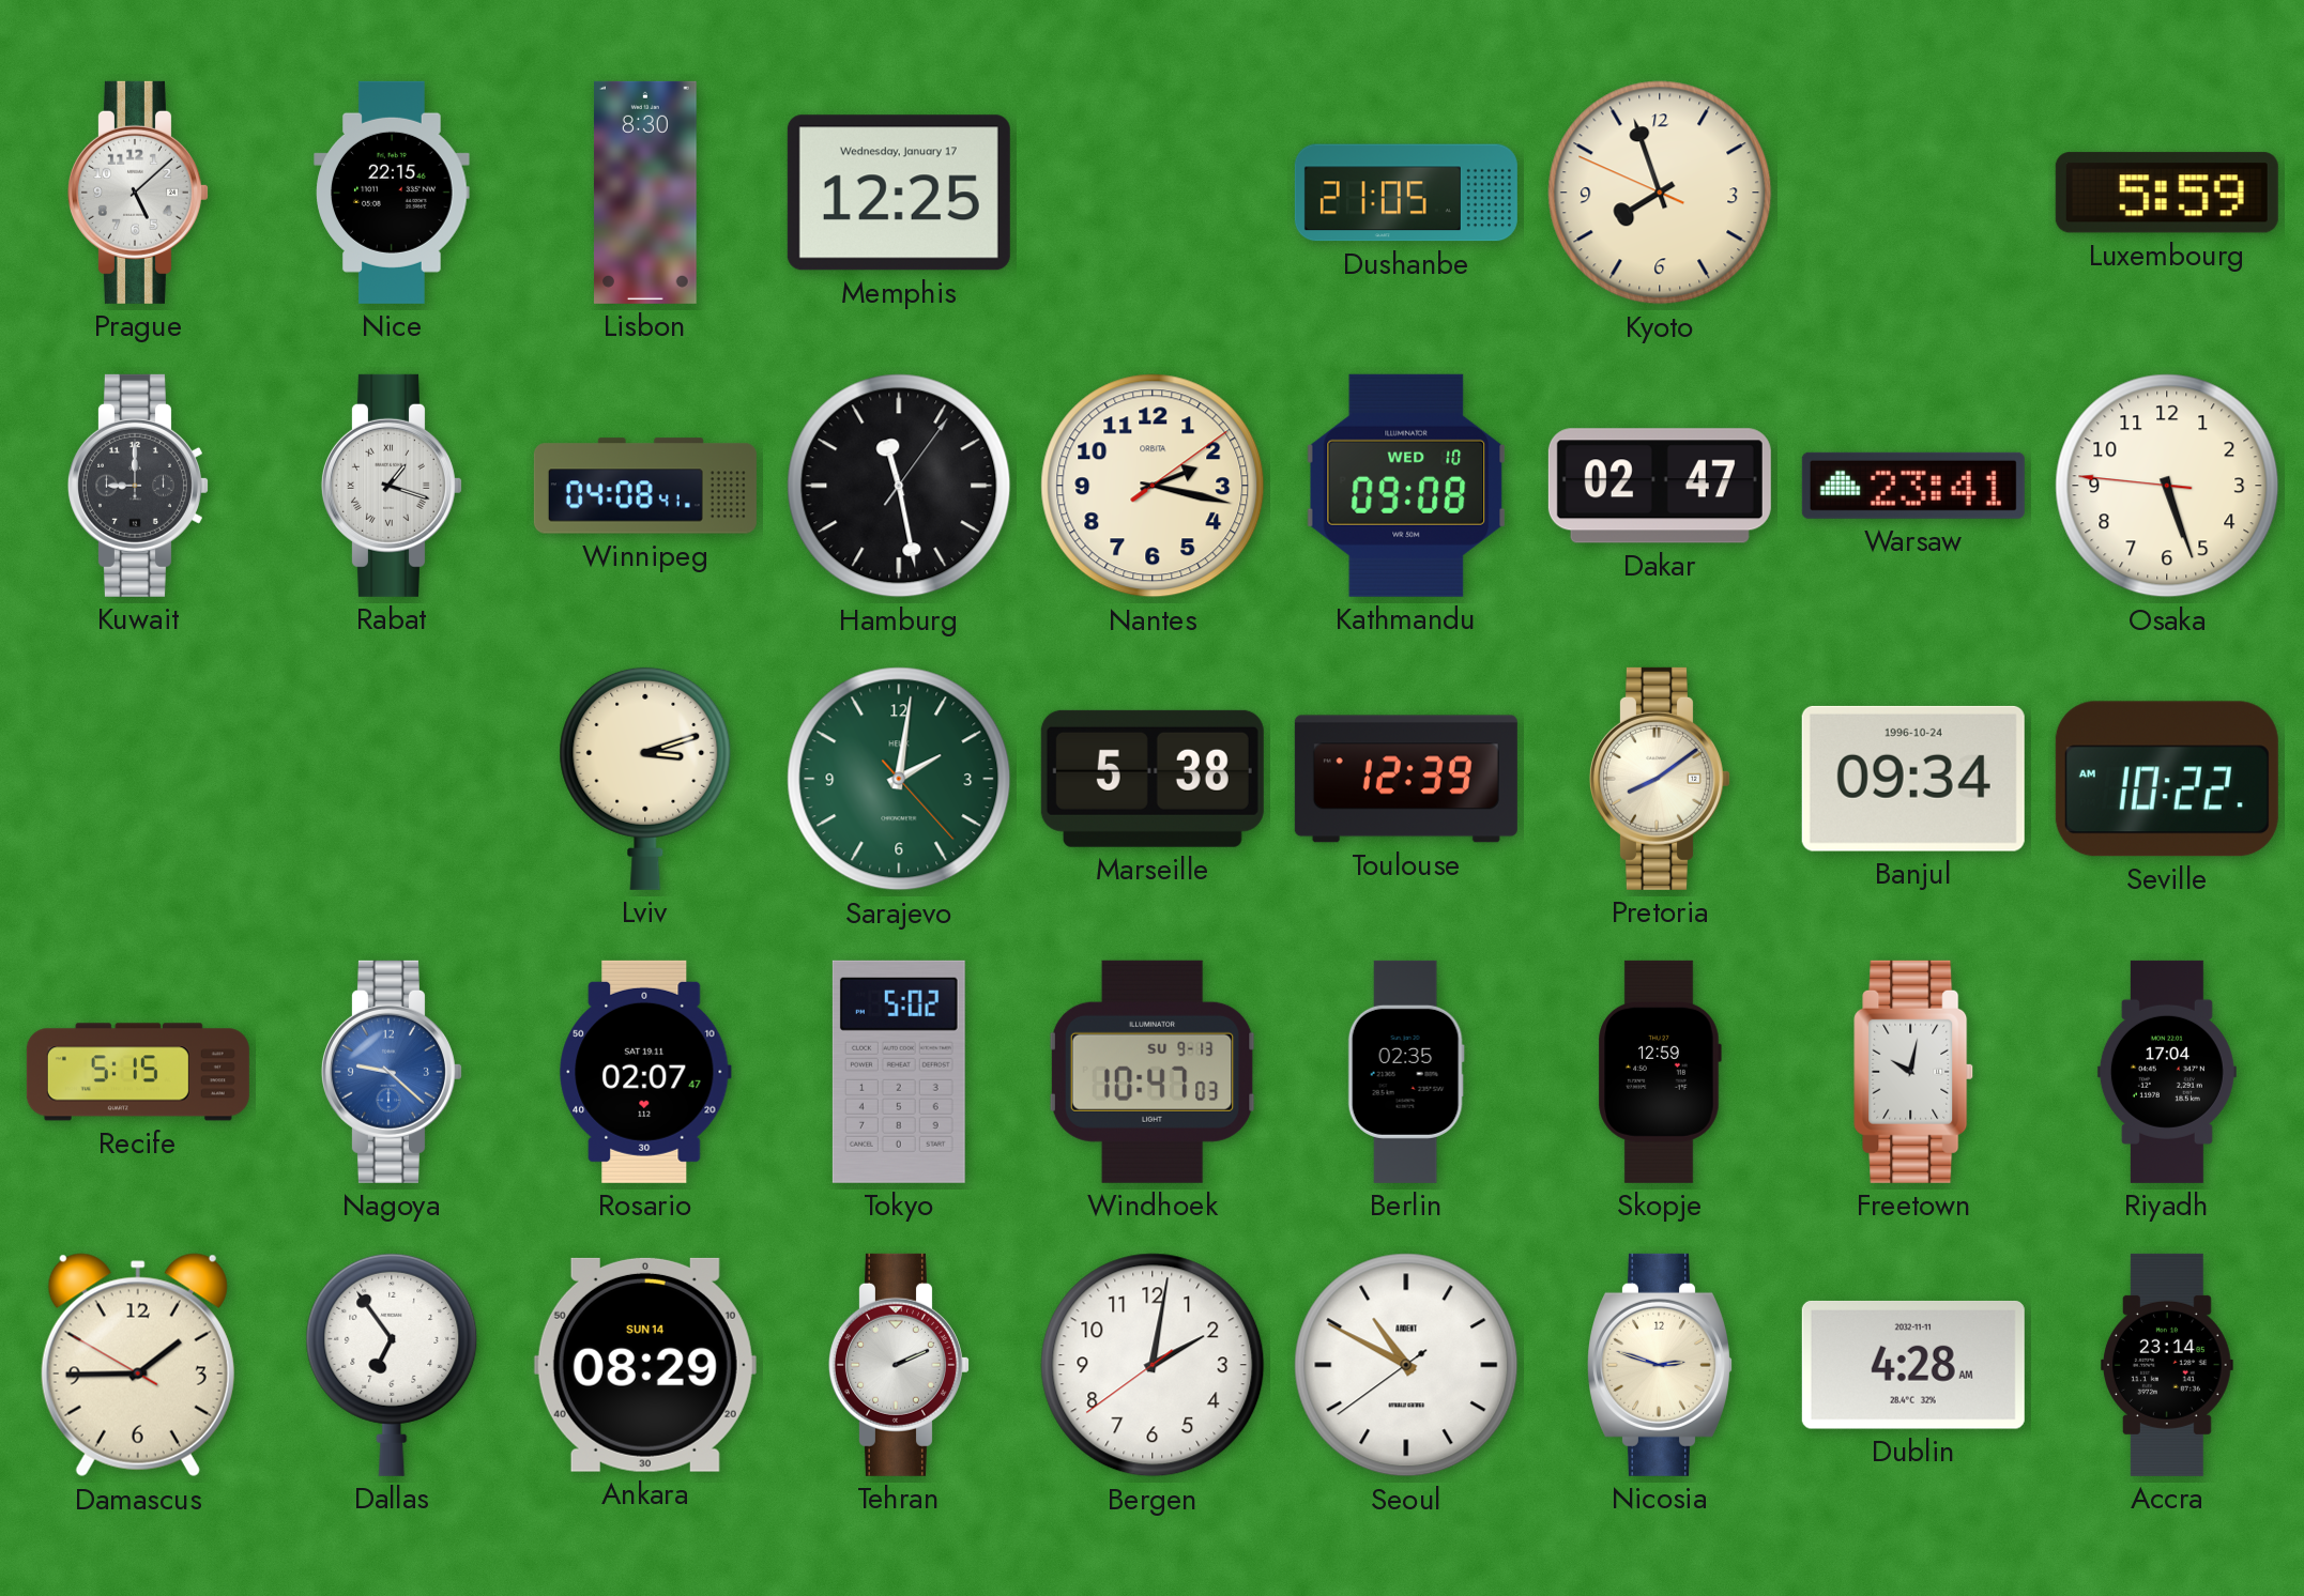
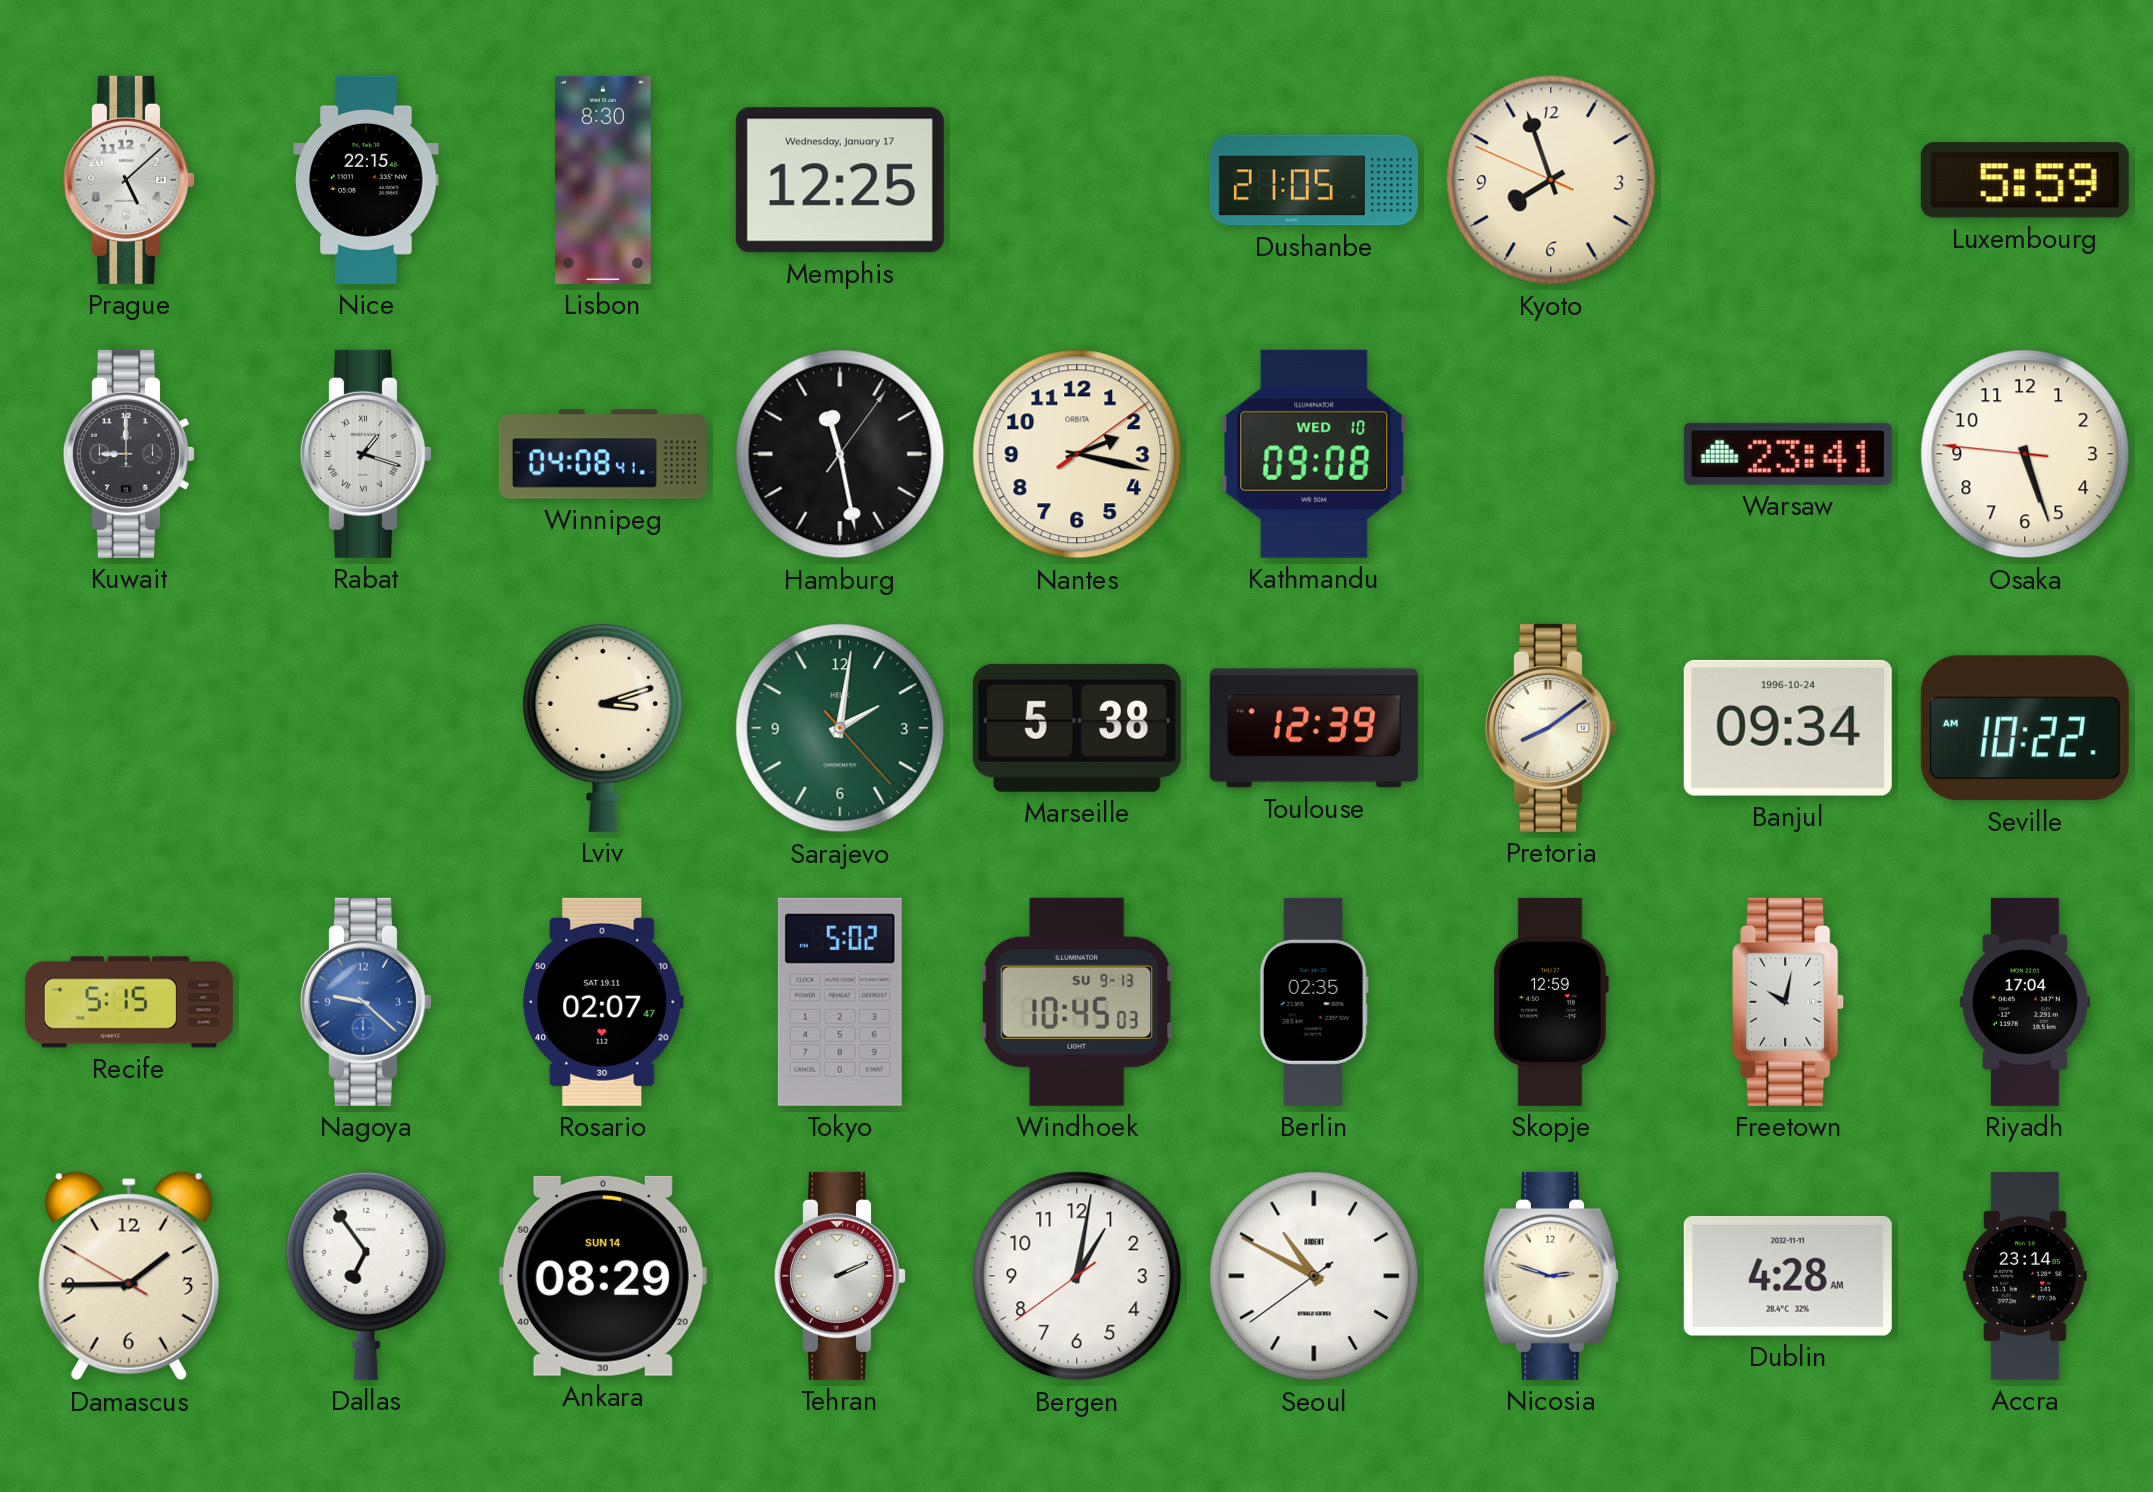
Dakar: 02:47 -> none
Windhoek: 10:47 -> 10:45
Bergen: 2:01 -> 1:01
